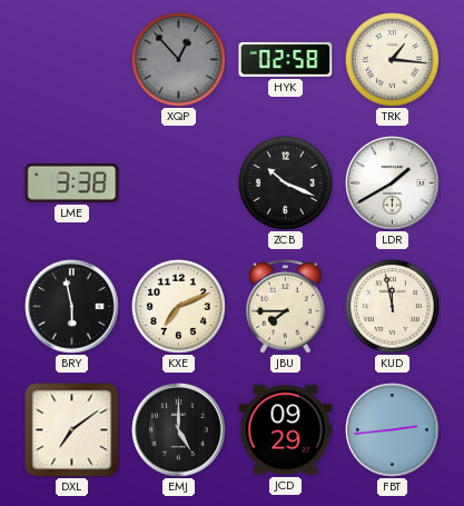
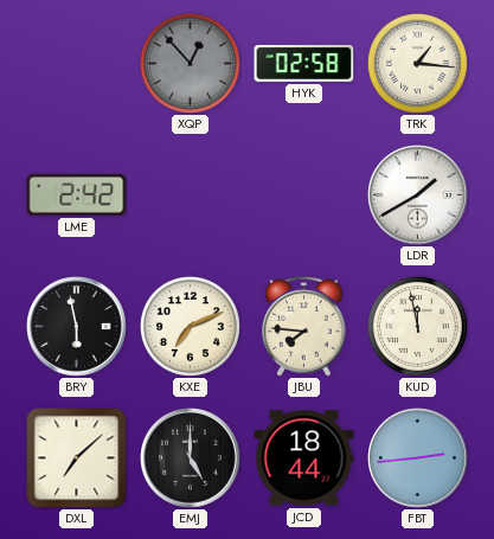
LME: 3:38 -> 2:42
ZCB: 10:19 -> none
JBU: 7:45 -> 7:46
DXL: 7:09 -> 7:08
JCD: 09:29 -> 18:44
